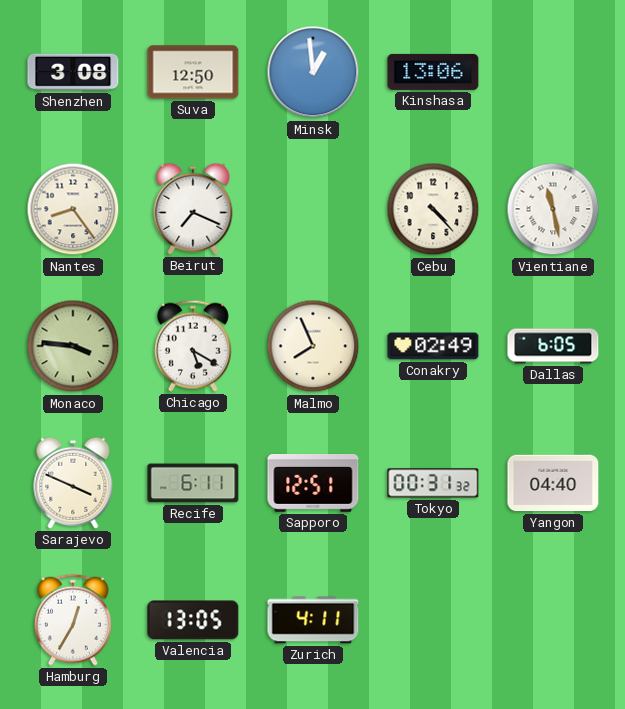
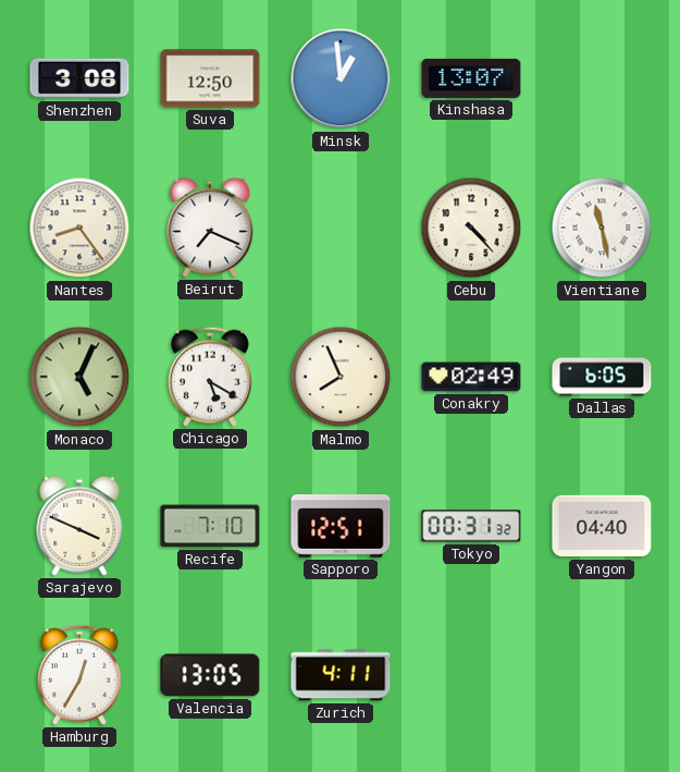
Kinshasa: 13:06 -> 13:07
Monaco: 3:46 -> 5:04
Recife: 6:11 -> 7:10
